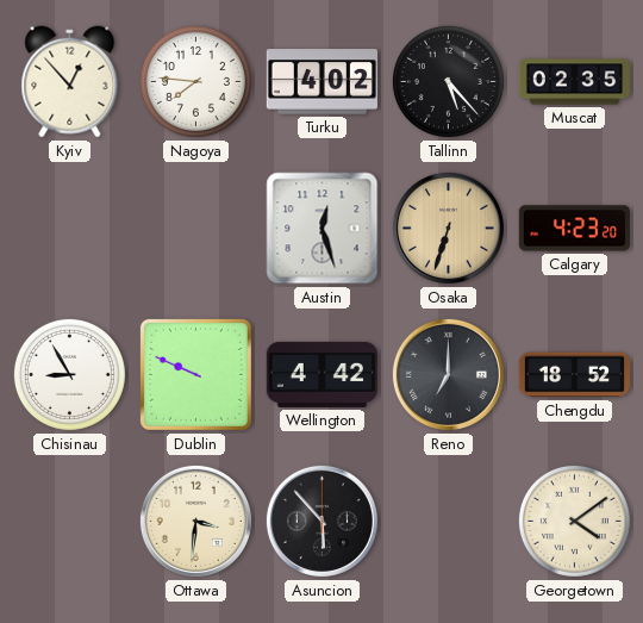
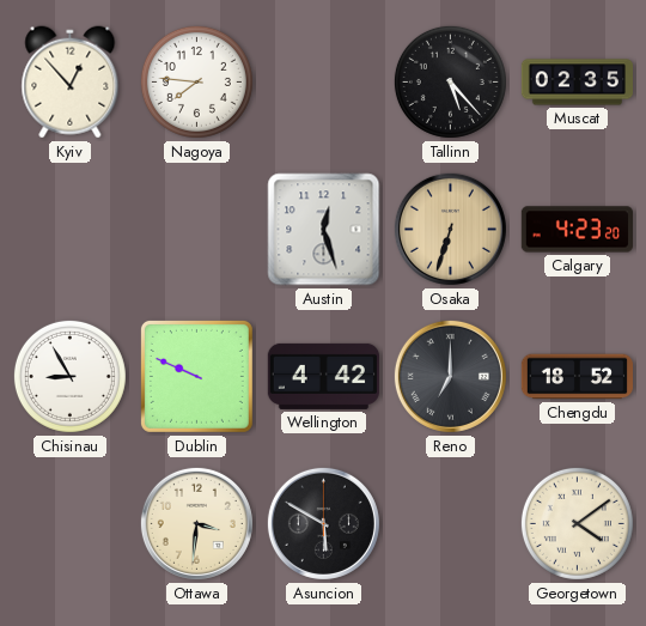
Turku: 4:02 -> none
Asuncion: 5:53 -> 5:50
